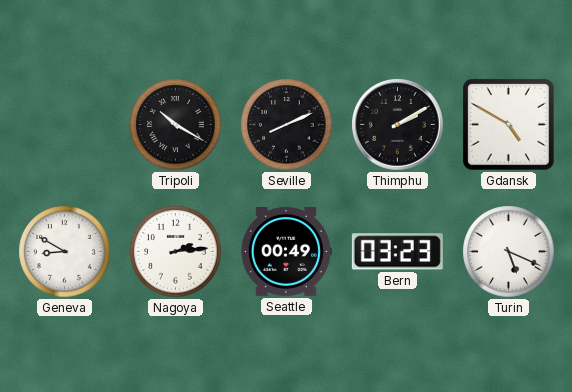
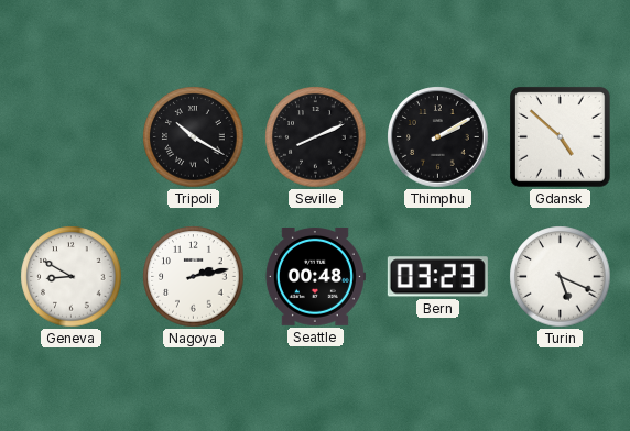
Gdansk: 4:50 -> 4:52
Nagoya: 2:14 -> 2:13
Seattle: 00:49 -> 00:48
